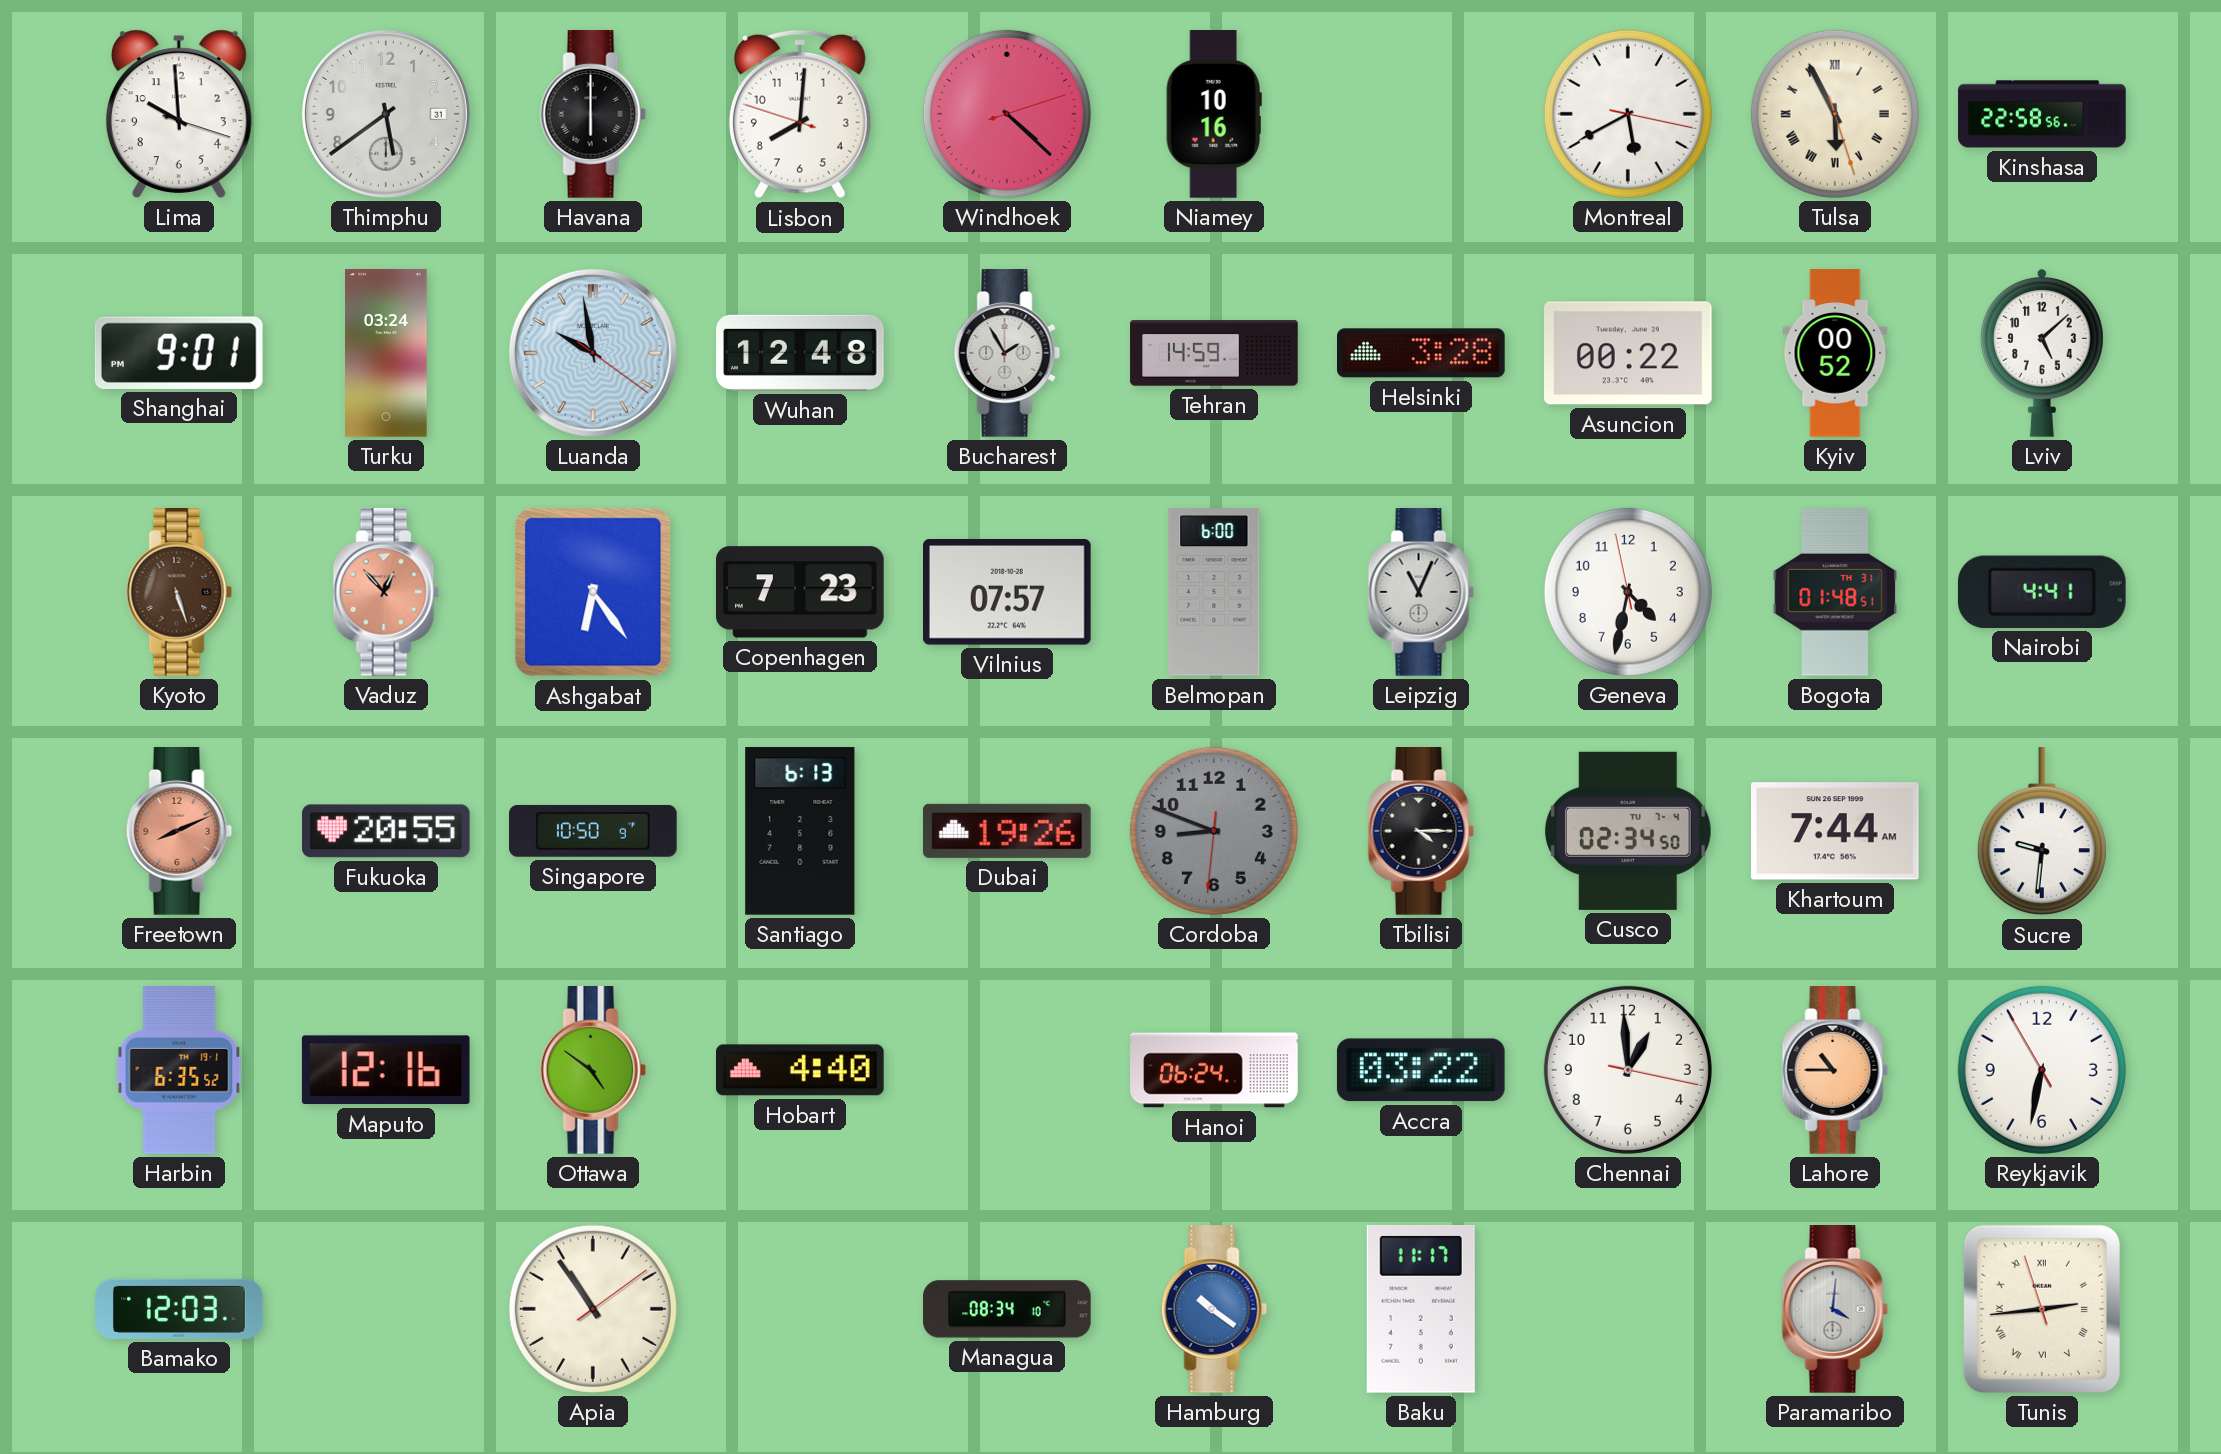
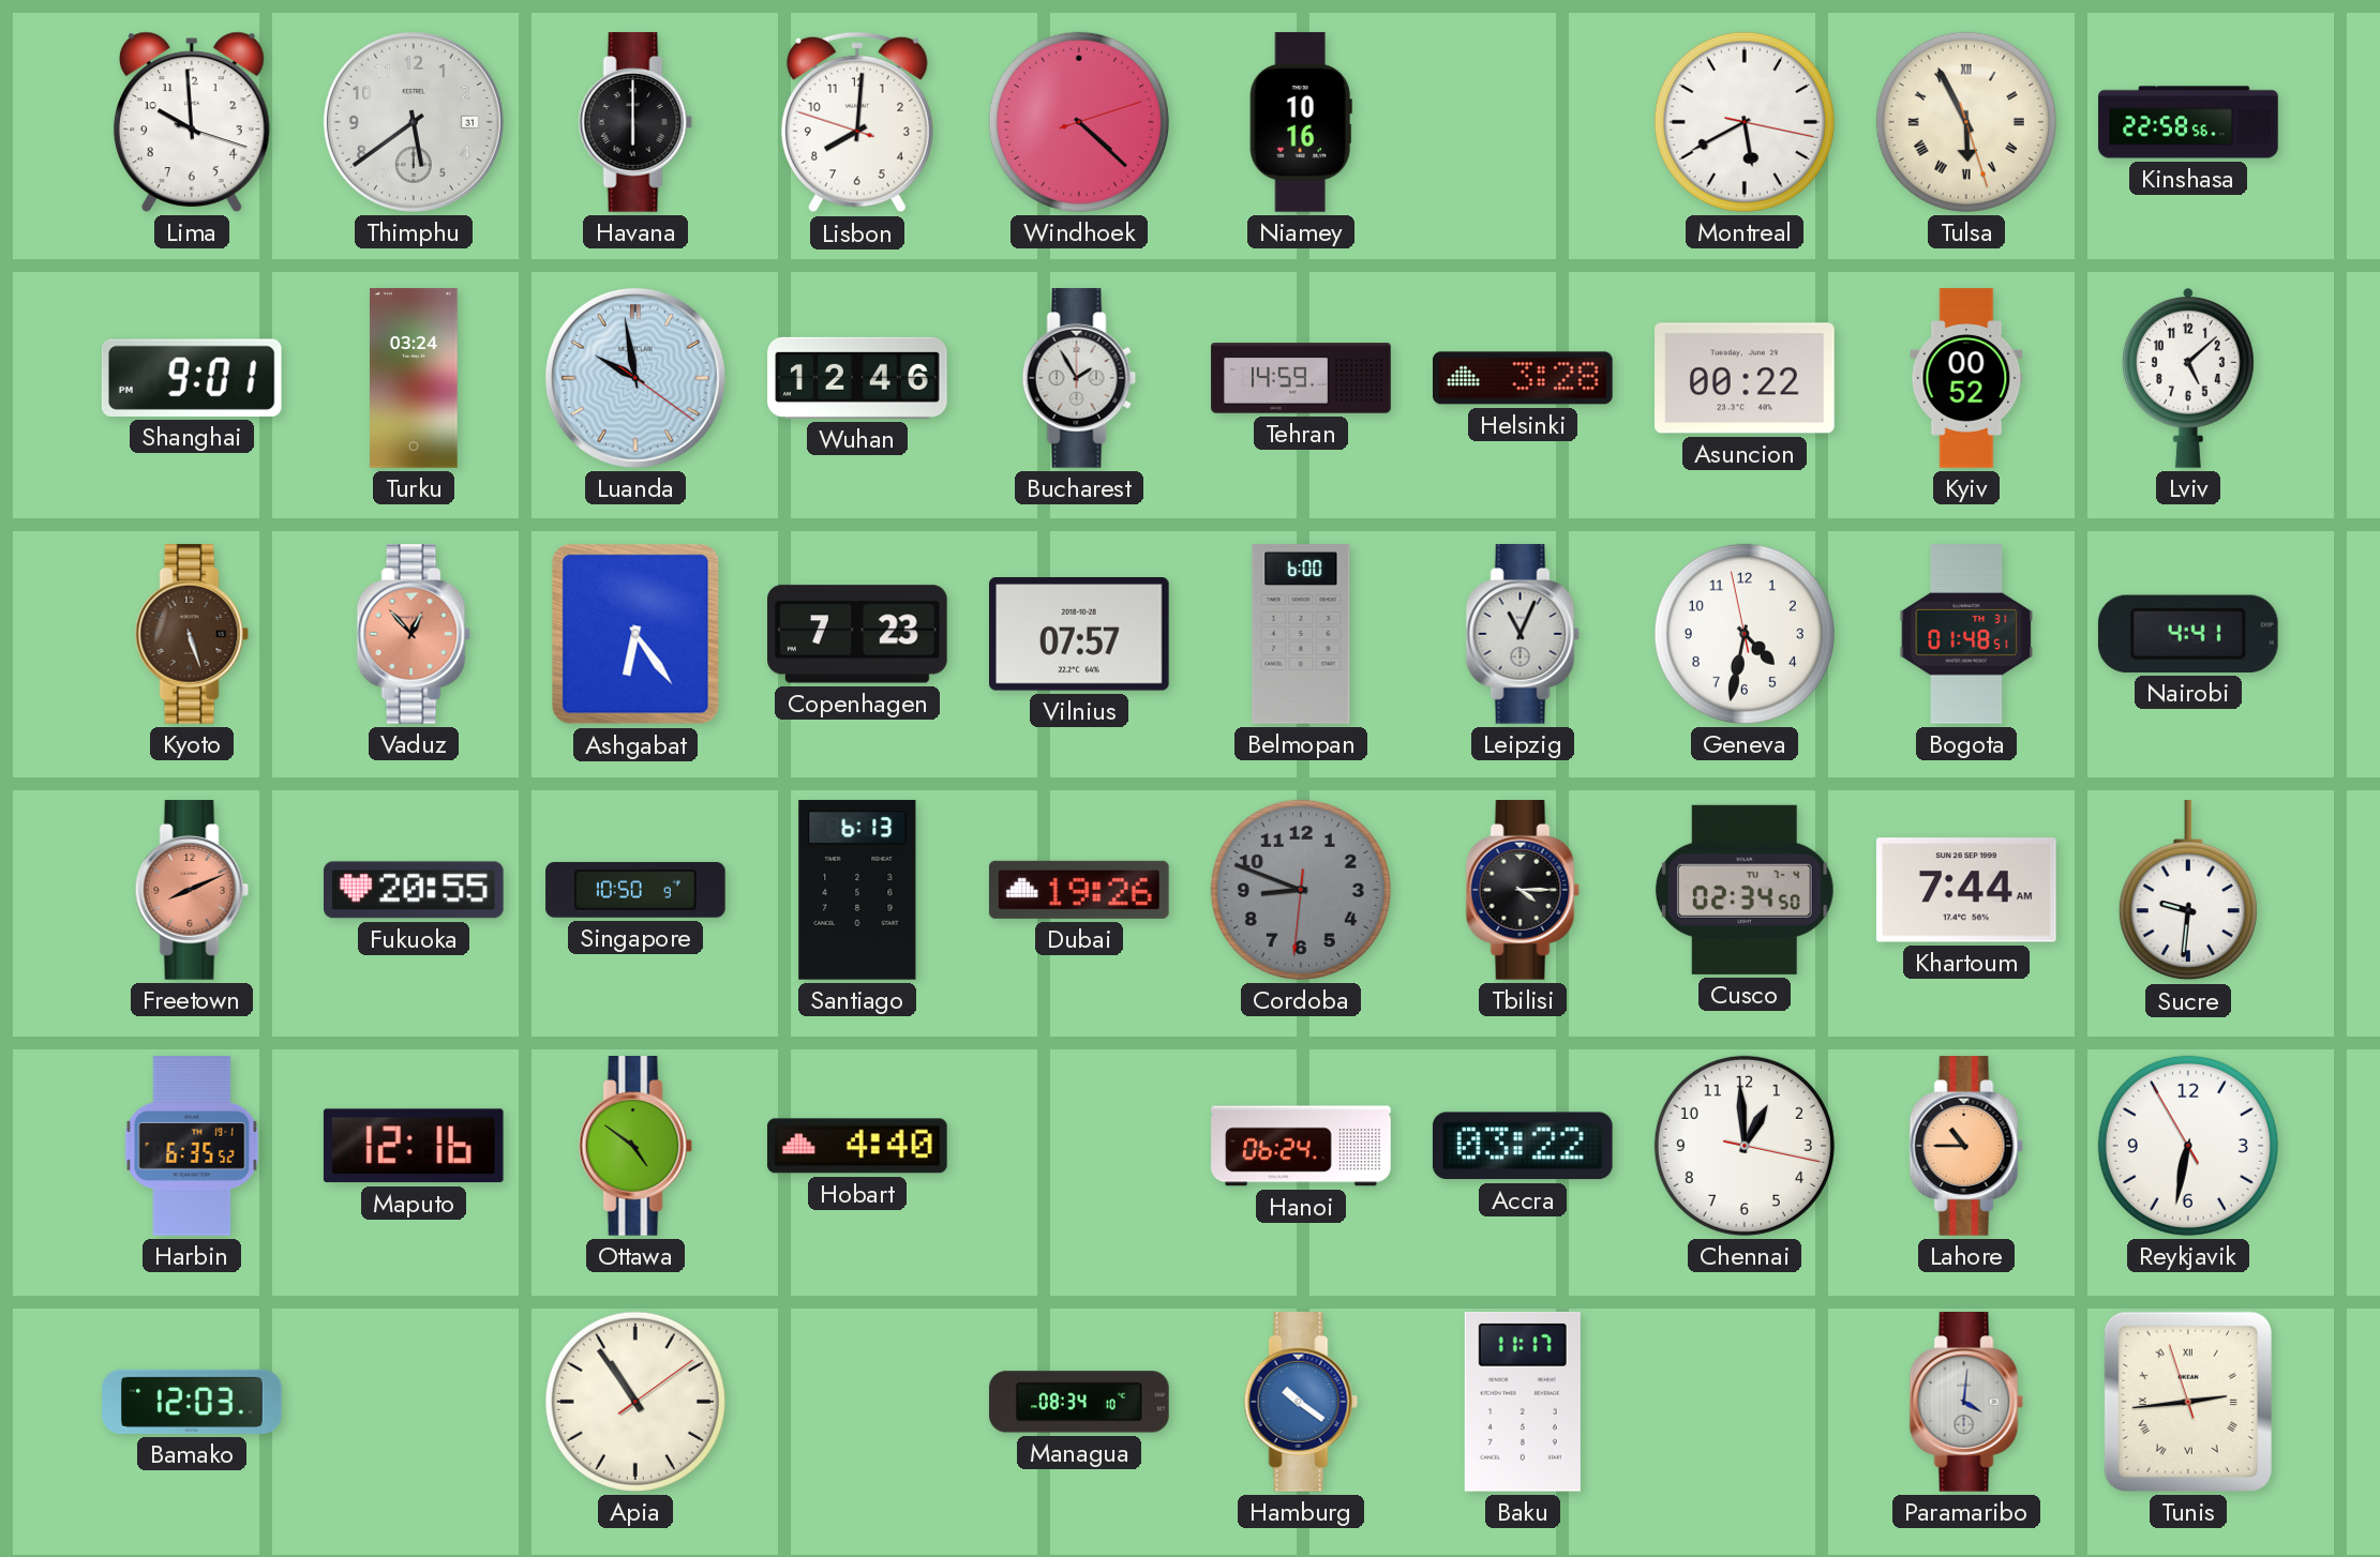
Wuhan: 12:48 -> 12:46
